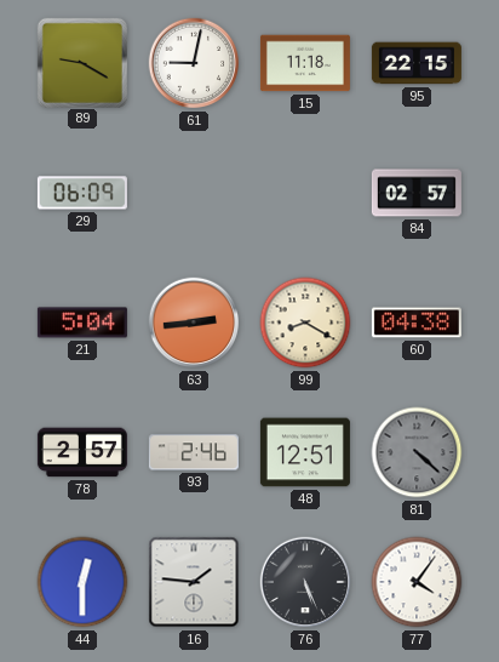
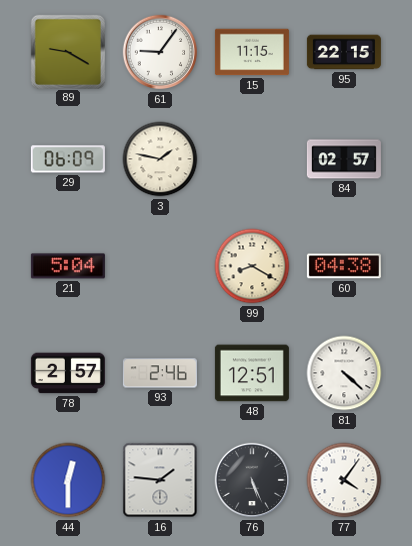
61: 9:02 -> 9:06
15: 11:18 -> 11:15
3: none -> 1:47
63: 2:44 -> none
81 dial: grey -> white
